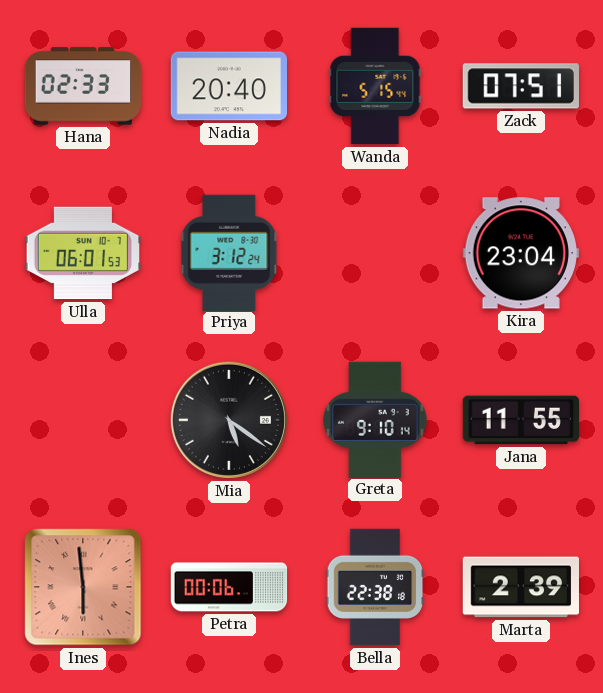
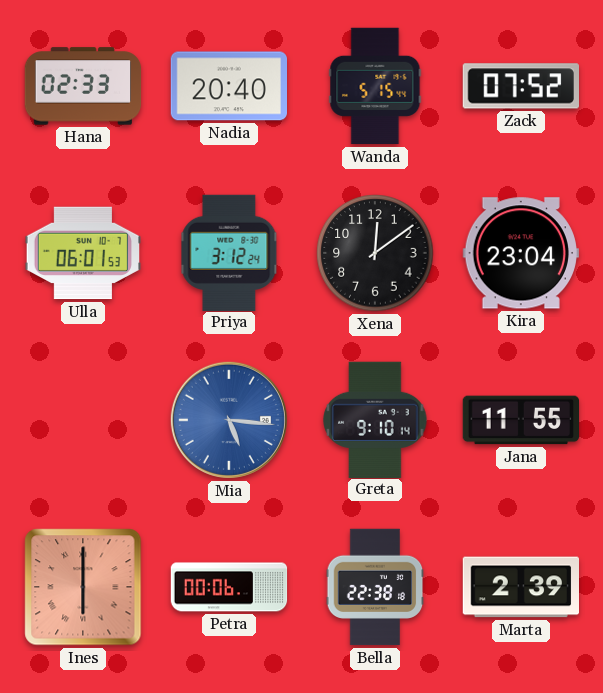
Zack: 07:51 -> 07:52
Xena: none -> 12:09
Mia: 5:21 -> 5:16
Mia dial: black -> blue
Ines: 5:59 -> 6:00
